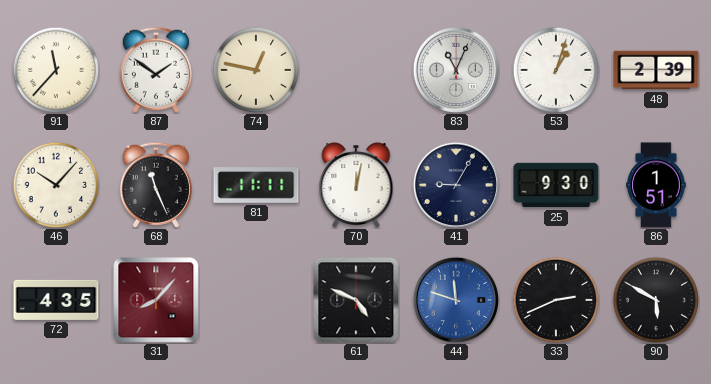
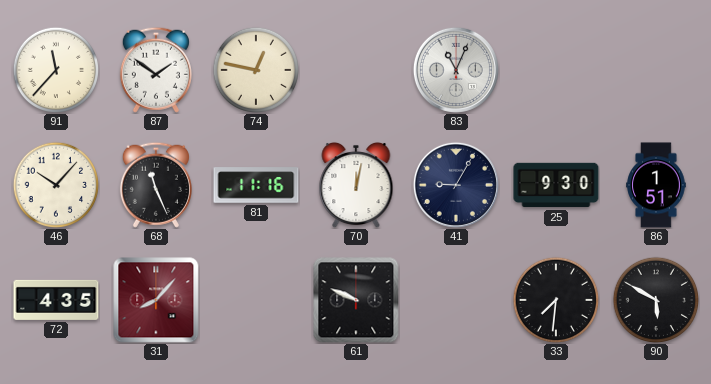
53: 1:03 -> none
48: 2:39 -> none
81: 11:11 -> 11:16
61: 4:49 -> 9:49
44: 11:48 -> none
33: 2:41 -> 7:31
